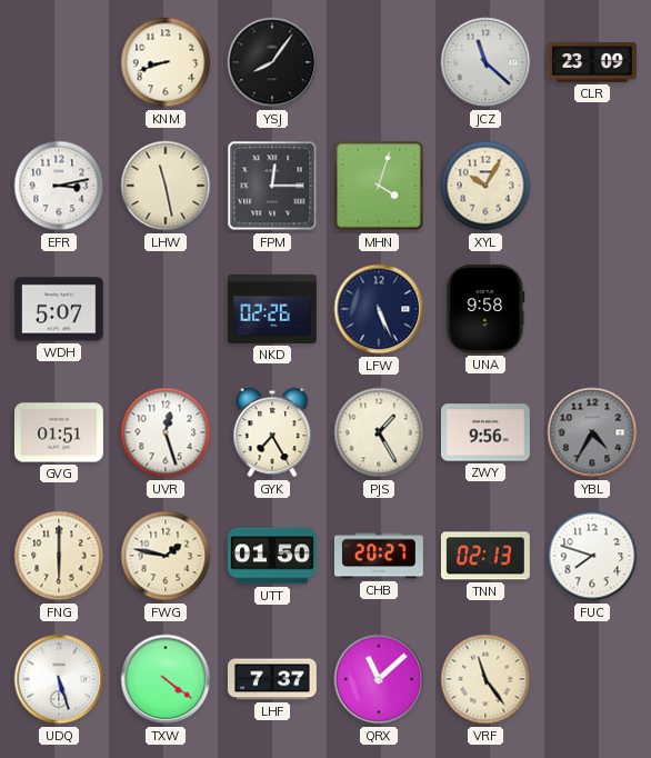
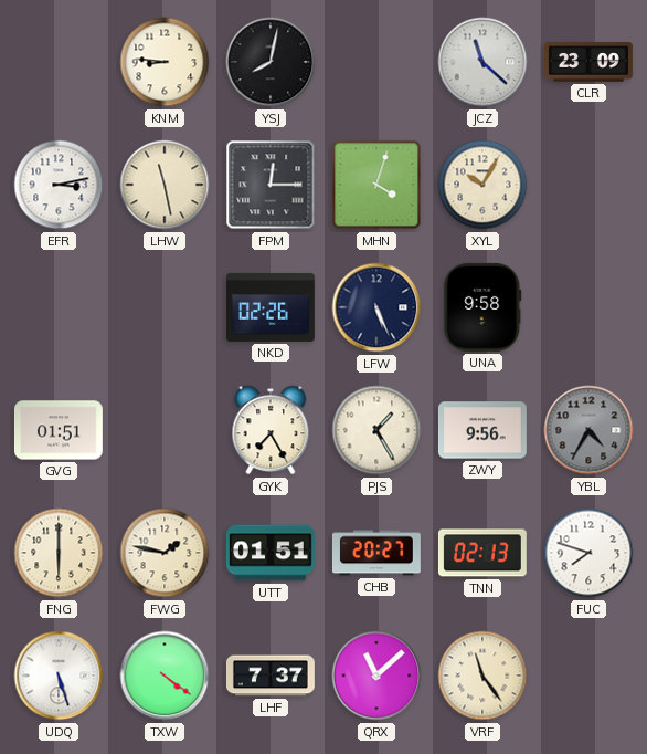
KNM: 8:42 -> 8:46
YSJ: 8:06 -> 8:02
WDH: 5:07 -> none
UVR: 12:27 -> none
UTT: 01:50 -> 01:51
